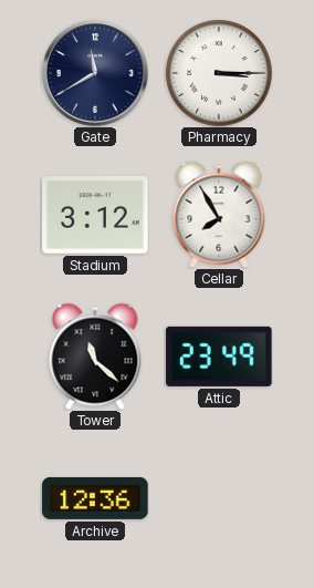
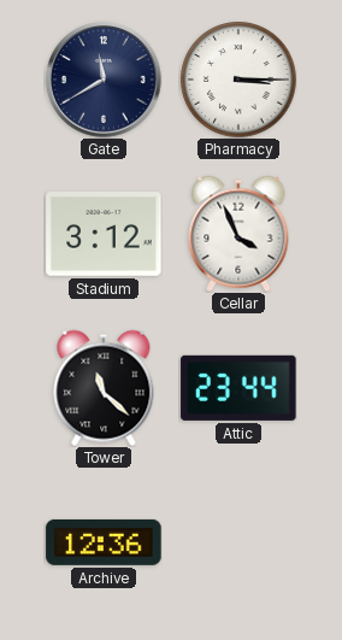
Cellar: 7:55 -> 3:56
Attic: 23:49 -> 23:44
